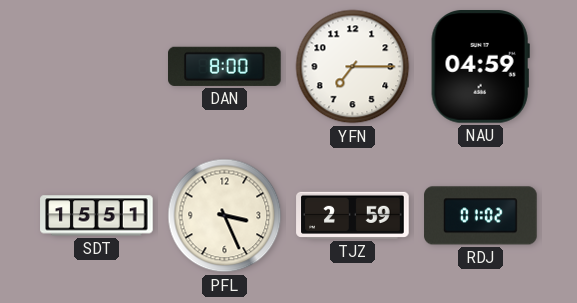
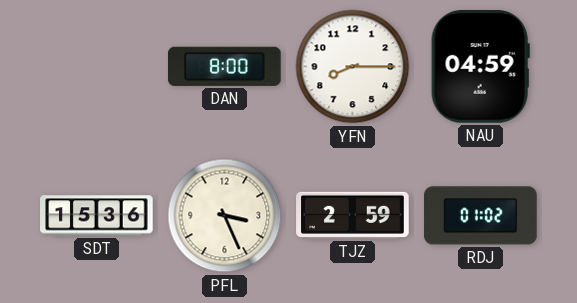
YFN: 7:15 -> 8:15
SDT: 15:51 -> 15:36
